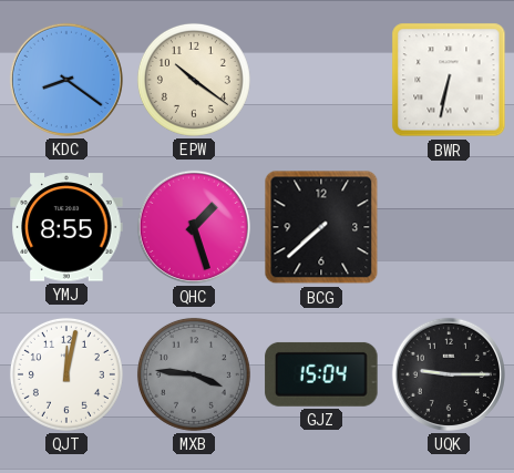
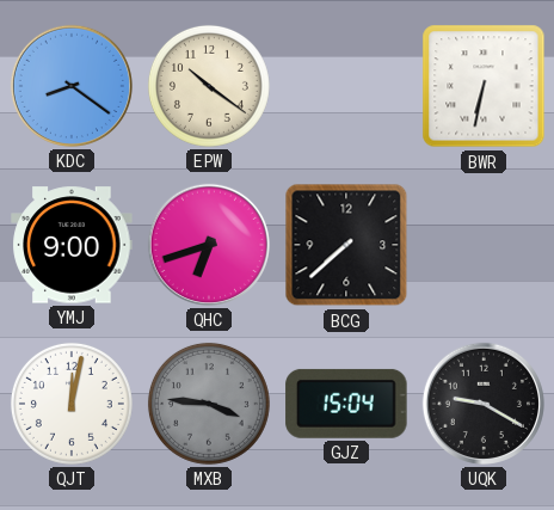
YMJ: 8:55 -> 9:00
QHC: 1:27 -> 6:42
UQK: 9:15 -> 9:20
